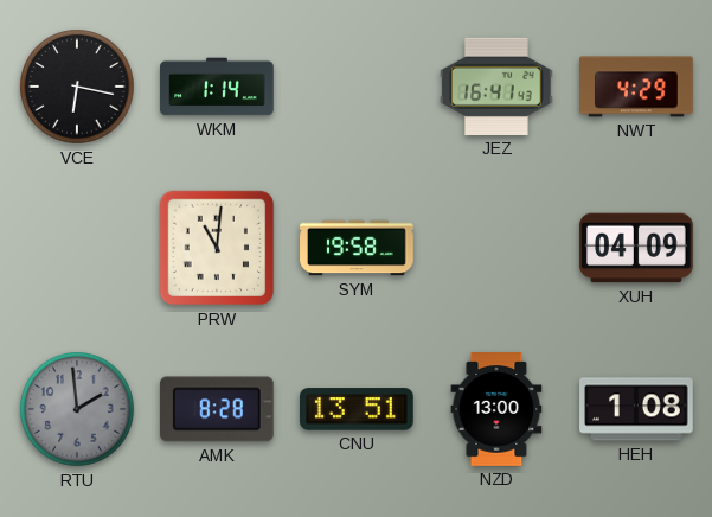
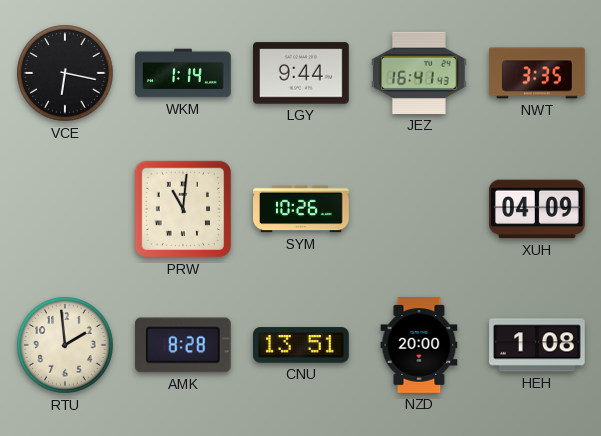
LGY: none -> 9:44
NWT: 4:29 -> 3:35
SYM: 19:58 -> 10:26
RTU dial: grey -> cream
NZD: 13:00 -> 20:00
